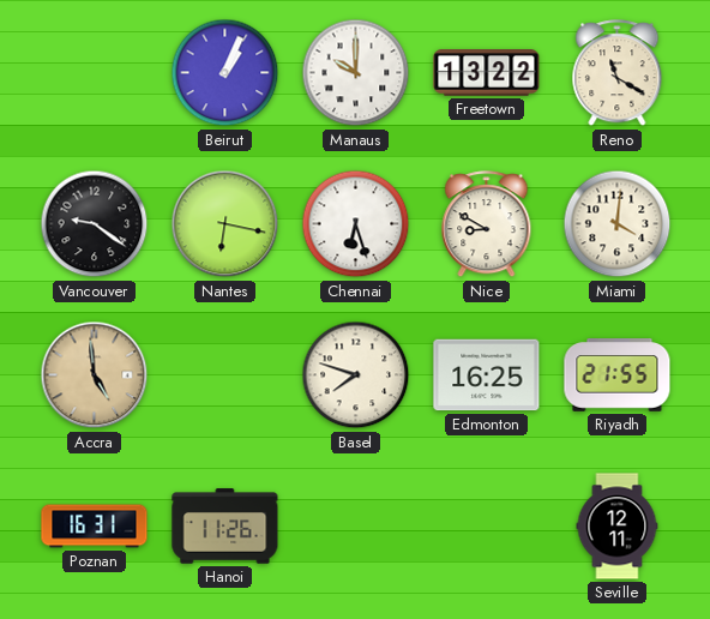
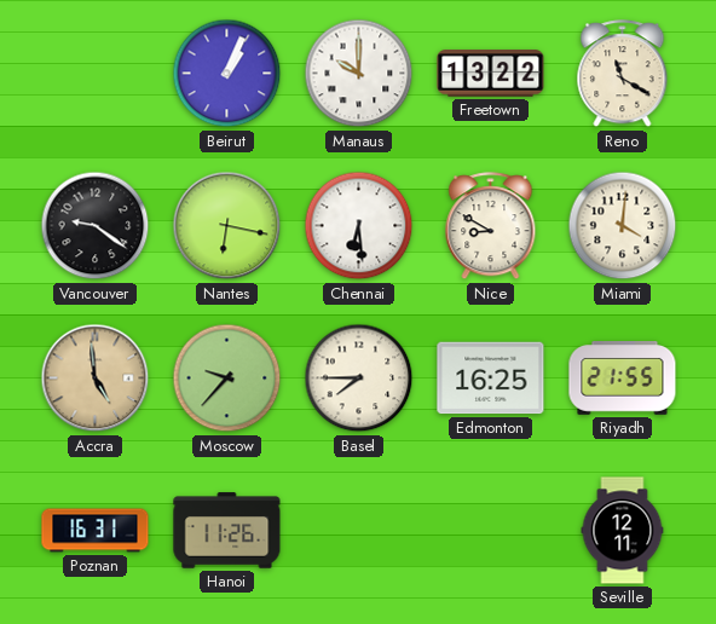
Chennai: 6:27 -> 6:29
Moscow: none -> 9:37
Basel: 7:48 -> 7:45
